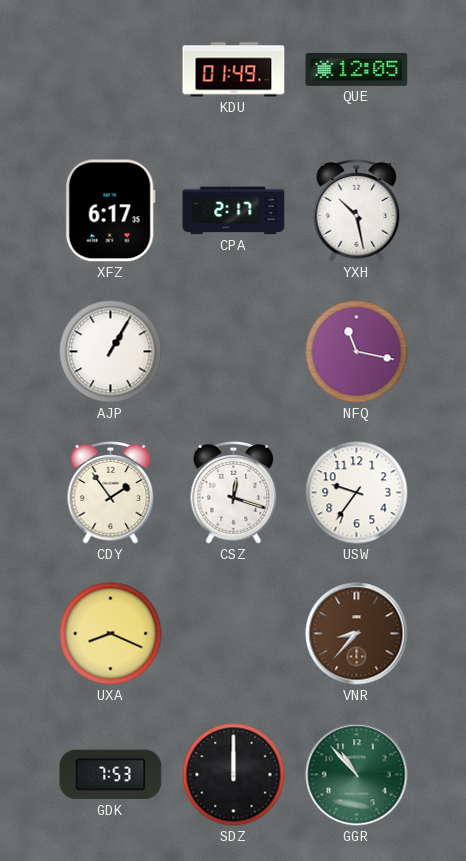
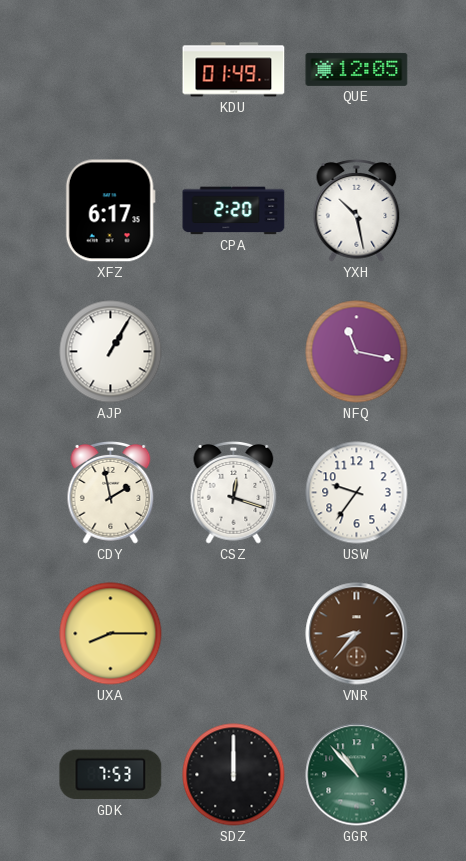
CPA: 2:17 -> 2:20
CDY: 1:54 -> 1:58
UXA: 8:19 -> 8:15
